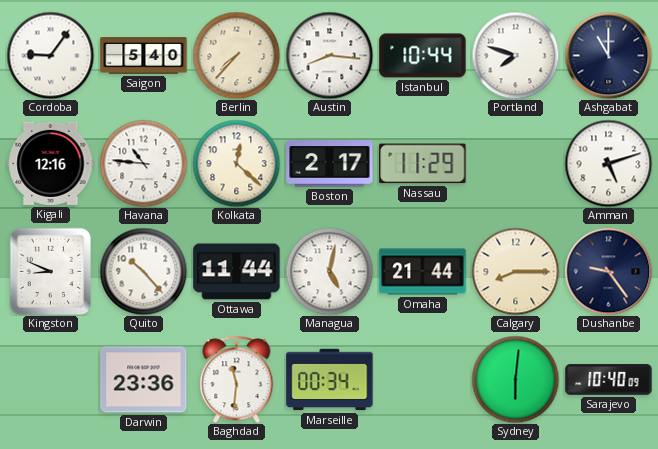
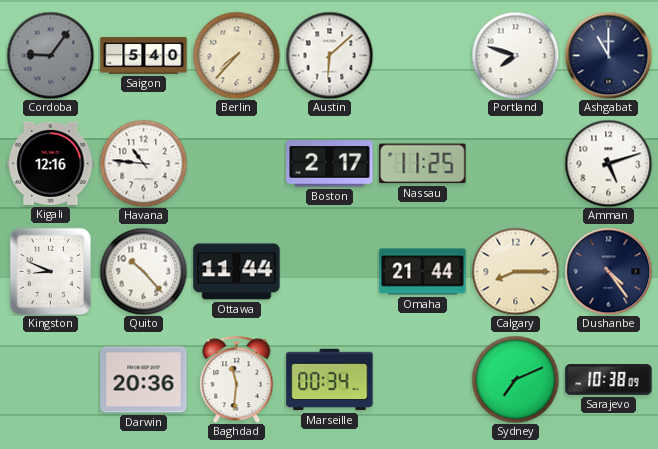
Cordoba dial: white -> grey
Austin: 8:16 -> 6:08
Istanbul: 10:44 -> none
Kolkata: 12:22 -> none
Nassau: 11:29 -> 11:25
Managua: 5:02 -> none
Dushanbe: 9:24 -> 4:24
Darwin: 23:36 -> 20:36
Sydney: 6:01 -> 7:11
Sarajevo: 10:40 -> 10:38
